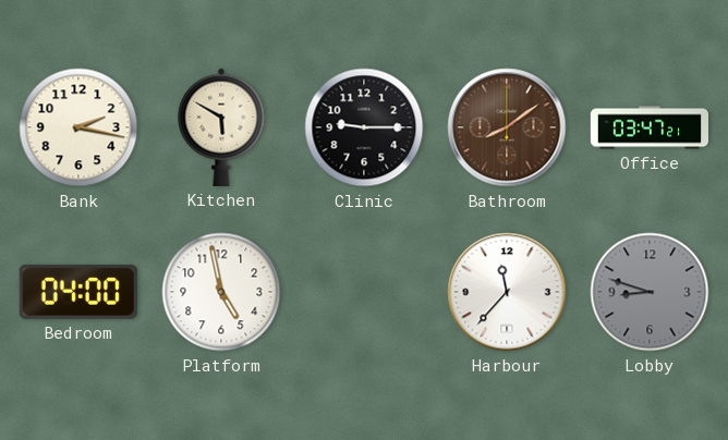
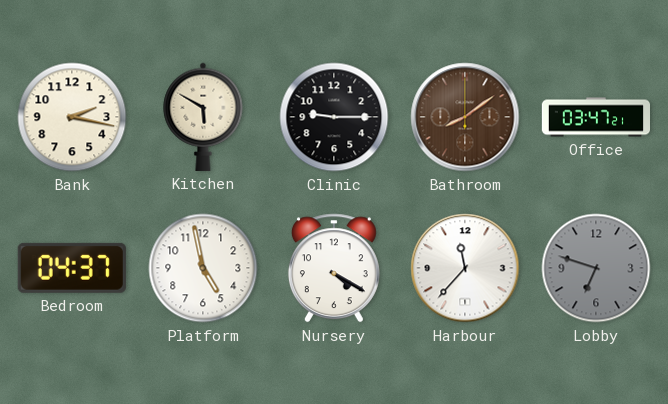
Bedroom: 04:00 -> 04:37
Nursery: none -> 4:20
Lobby: 8:48 -> 6:48
